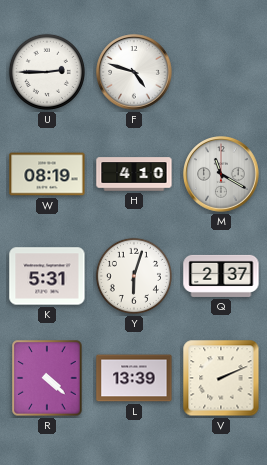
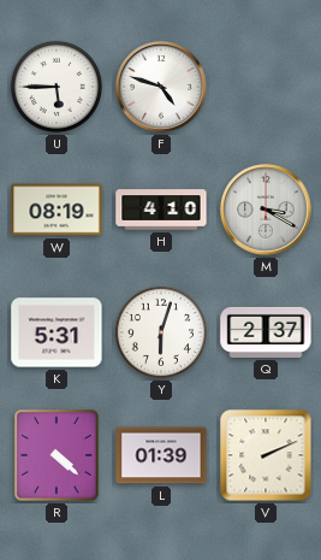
U: 2:45 -> 5:45
M: 11:20 -> 3:20
L: 13:39 -> 01:39
